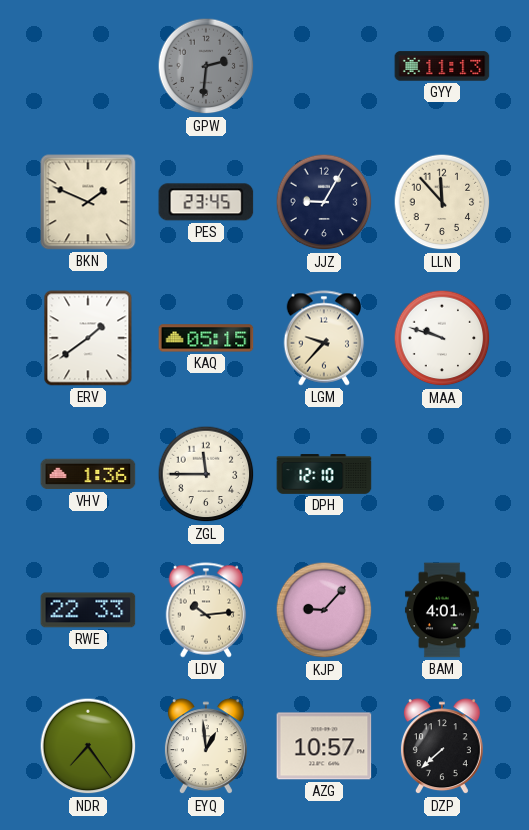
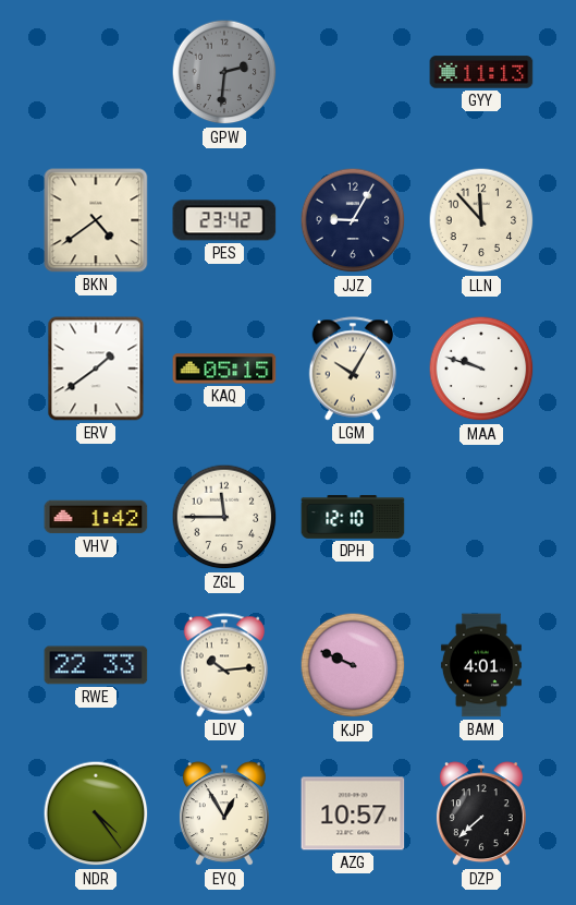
BKN: 1:49 -> 4:39
PES: 23:45 -> 23:42
LGM: 9:37 -> 10:05
VHV: 1:36 -> 1:42
KJP: 9:07 -> 9:49
NDR: 7:24 -> 4:24
EYQ: 12:59 -> 12:55
